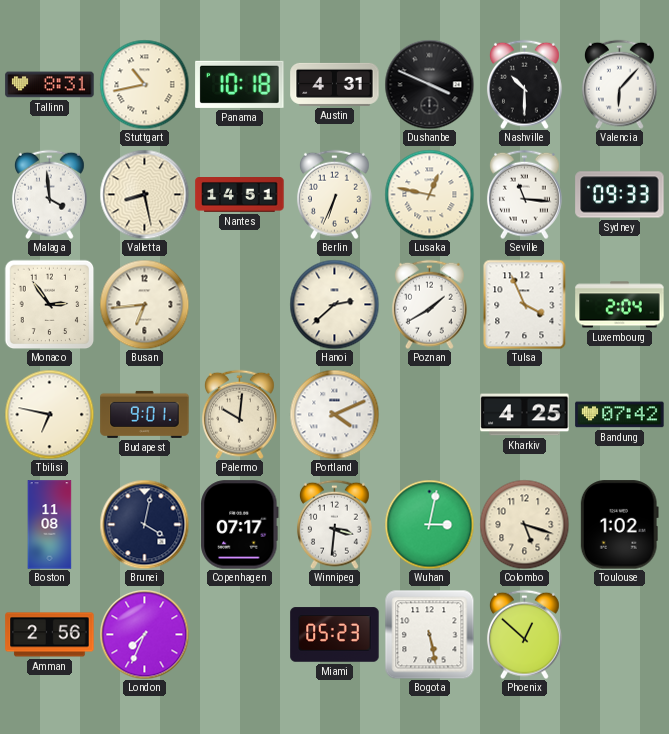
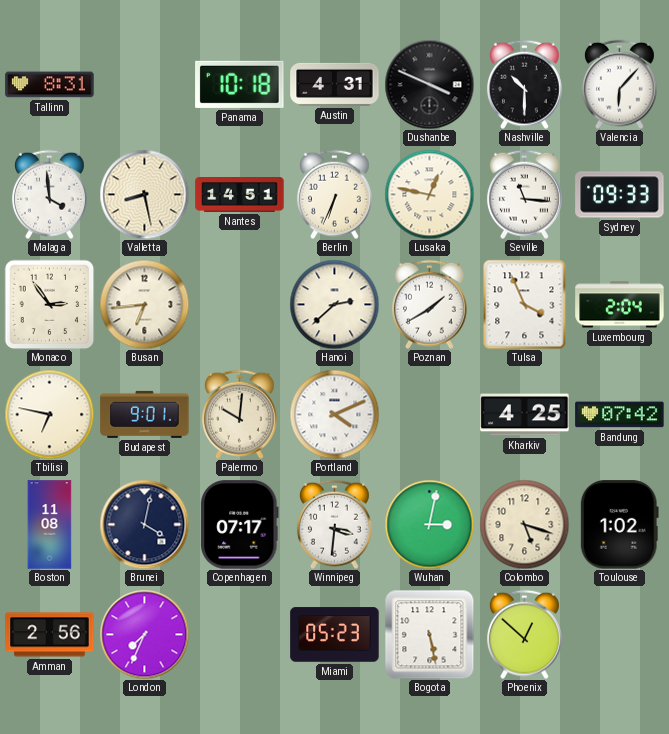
Stuttgart: 10:43 -> none
